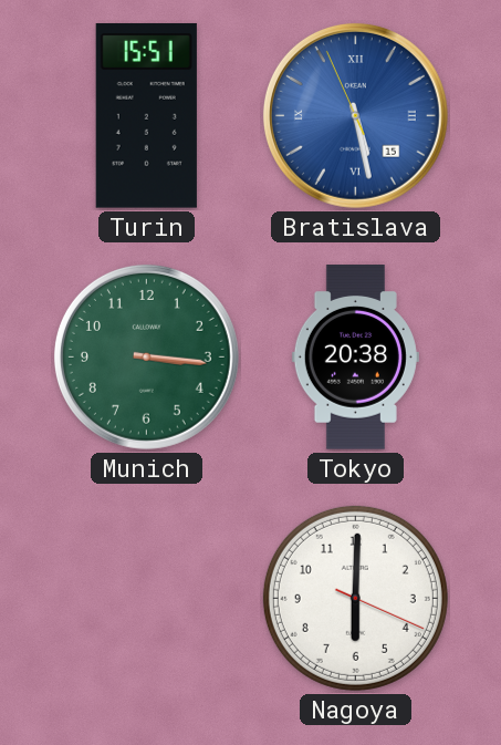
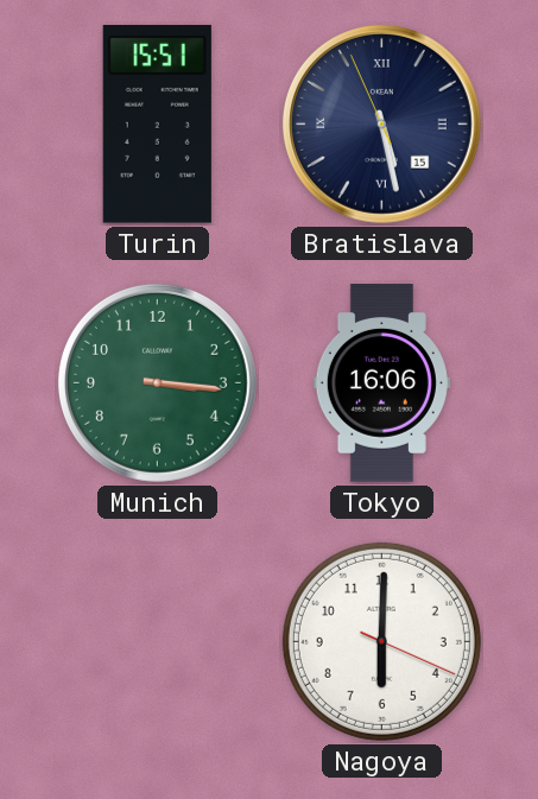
Bratislava dial: blue -> navy
Tokyo: 20:38 -> 16:06
